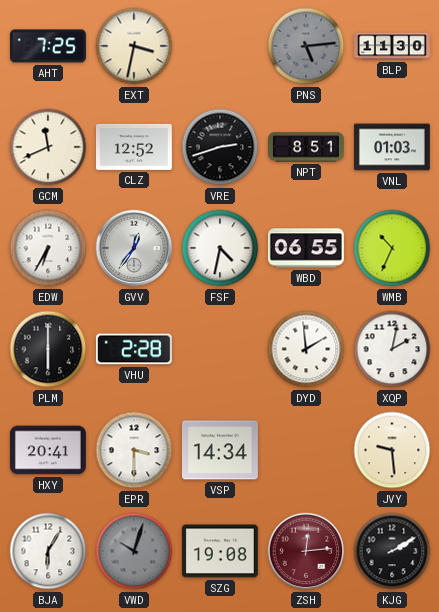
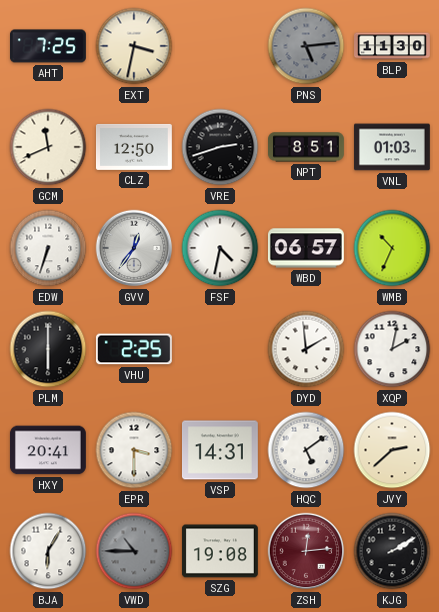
CLZ: 12:52 -> 12:50
EDW: 6:35 -> 6:33
WBD: 06:55 -> 06:57
VHU: 2:28 -> 2:25
VSP: 14:34 -> 14:31
HQC: none -> 5:09
JVY: 9:29 -> 2:38
VWD: 10:03 -> 10:45
